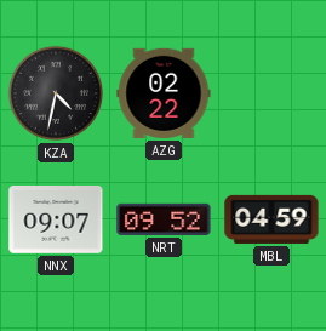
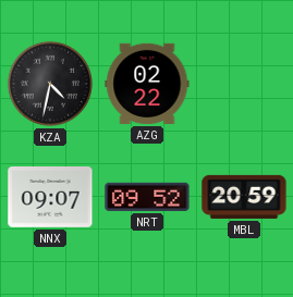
MBL: 04:59 -> 20:59
